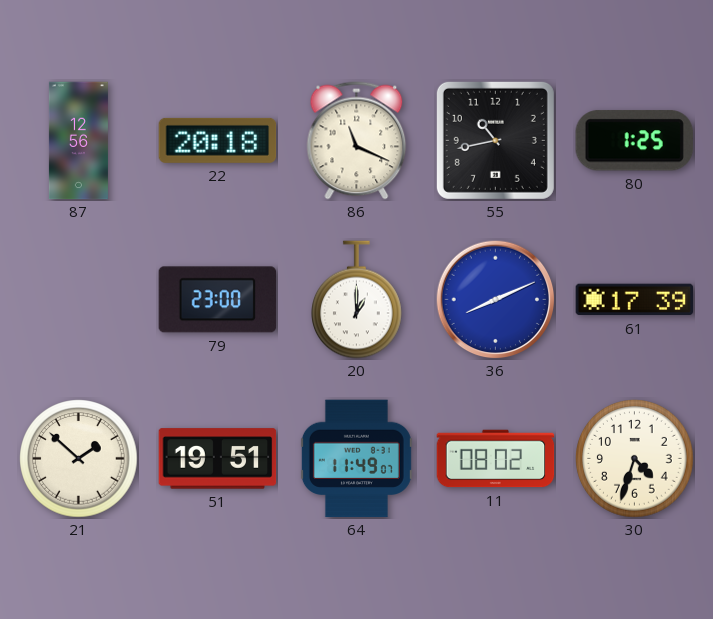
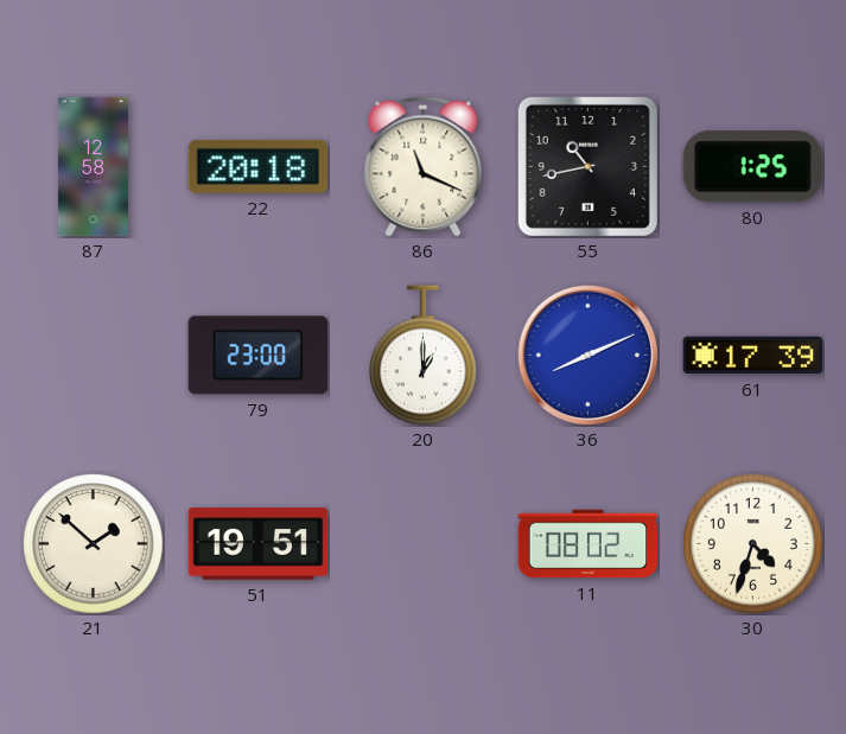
87: 12:56 -> 12:58
64: 11:49 -> none
